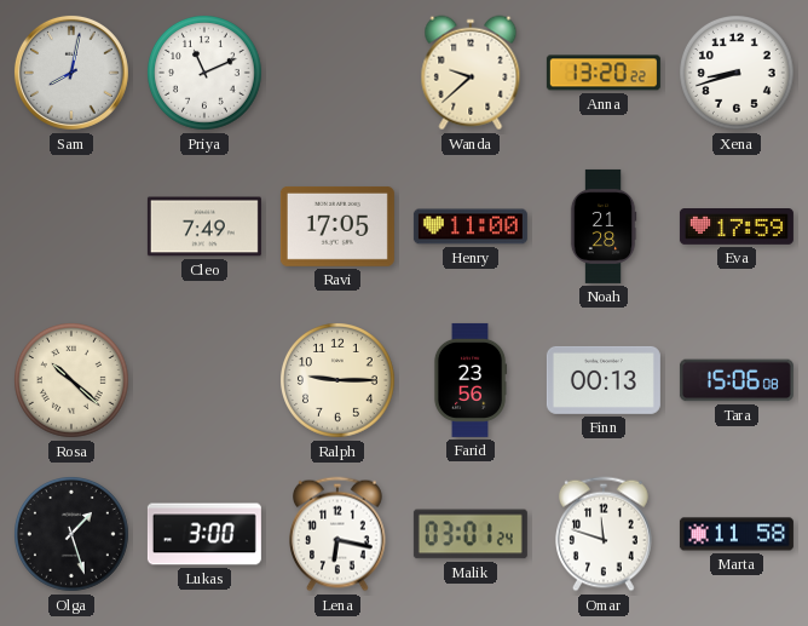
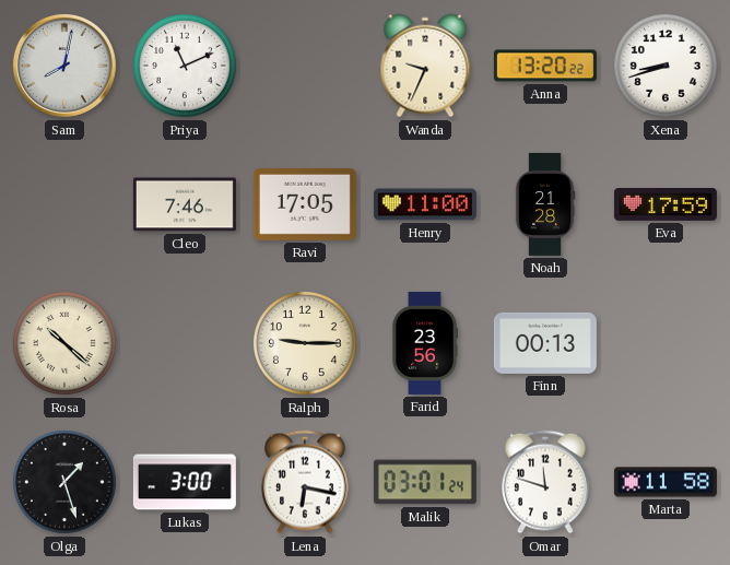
Wanda: 9:38 -> 9:34
Cleo: 7:49 -> 7:46
Tara: 15:06 -> none
